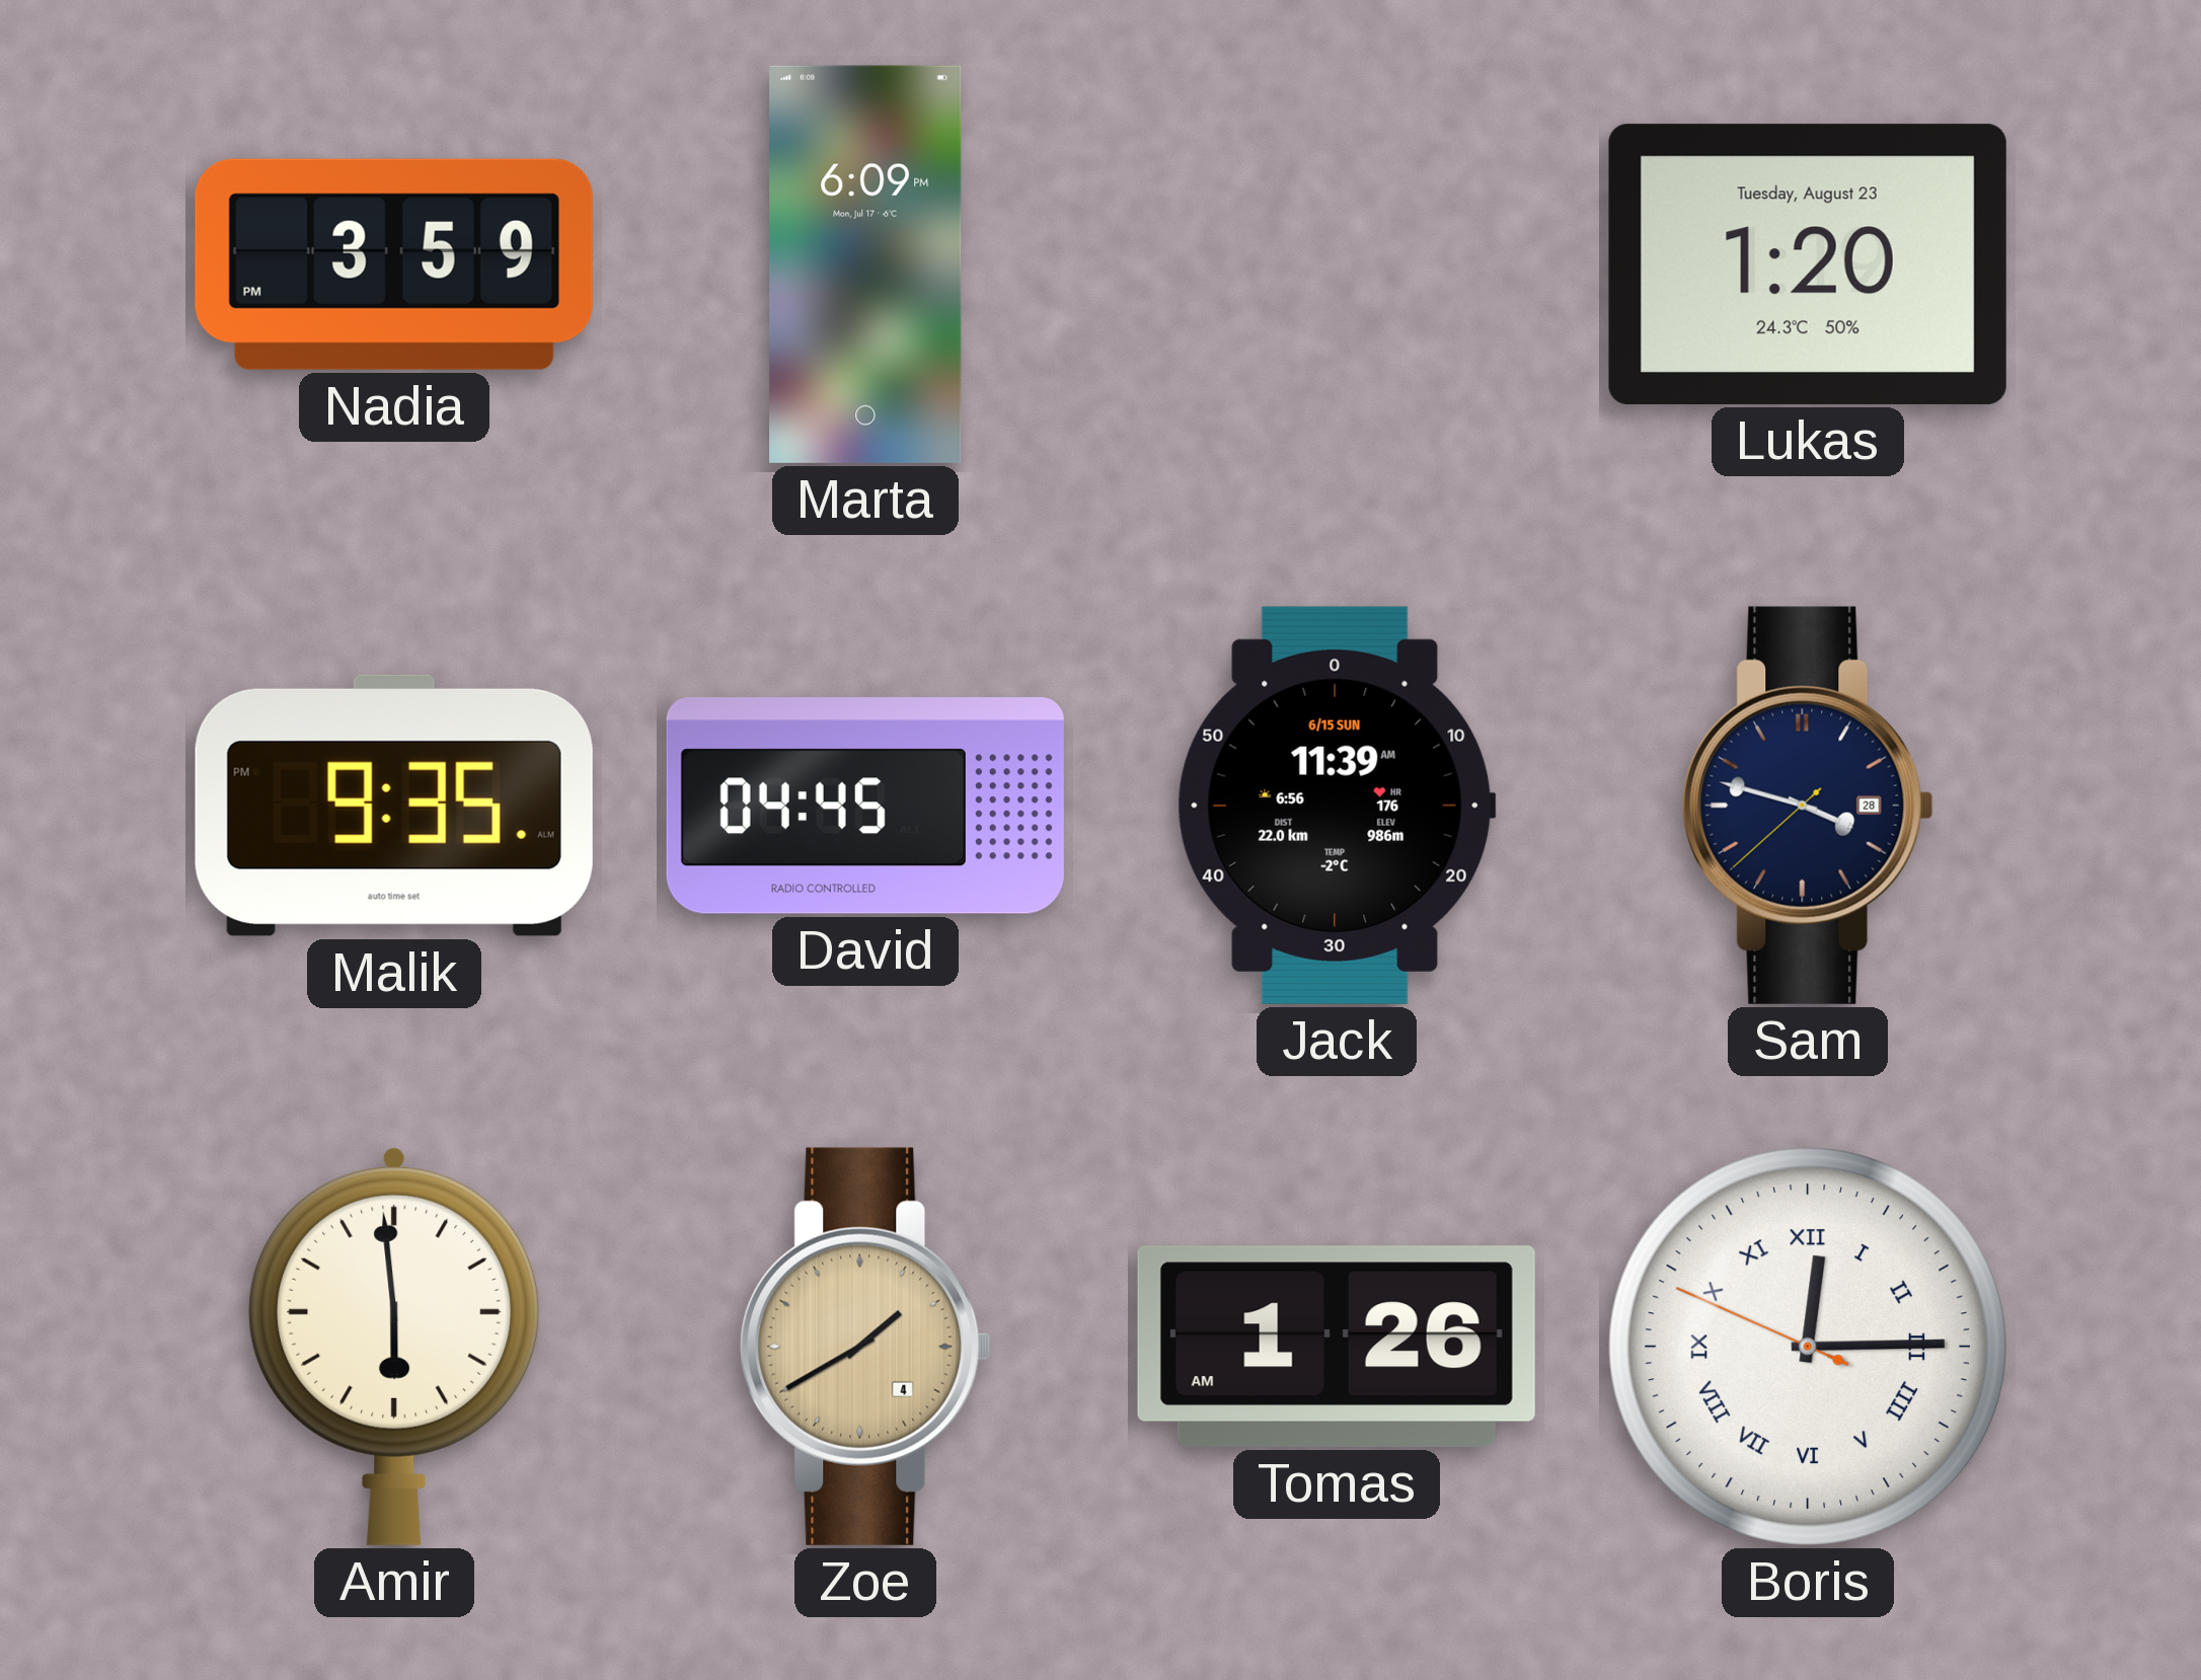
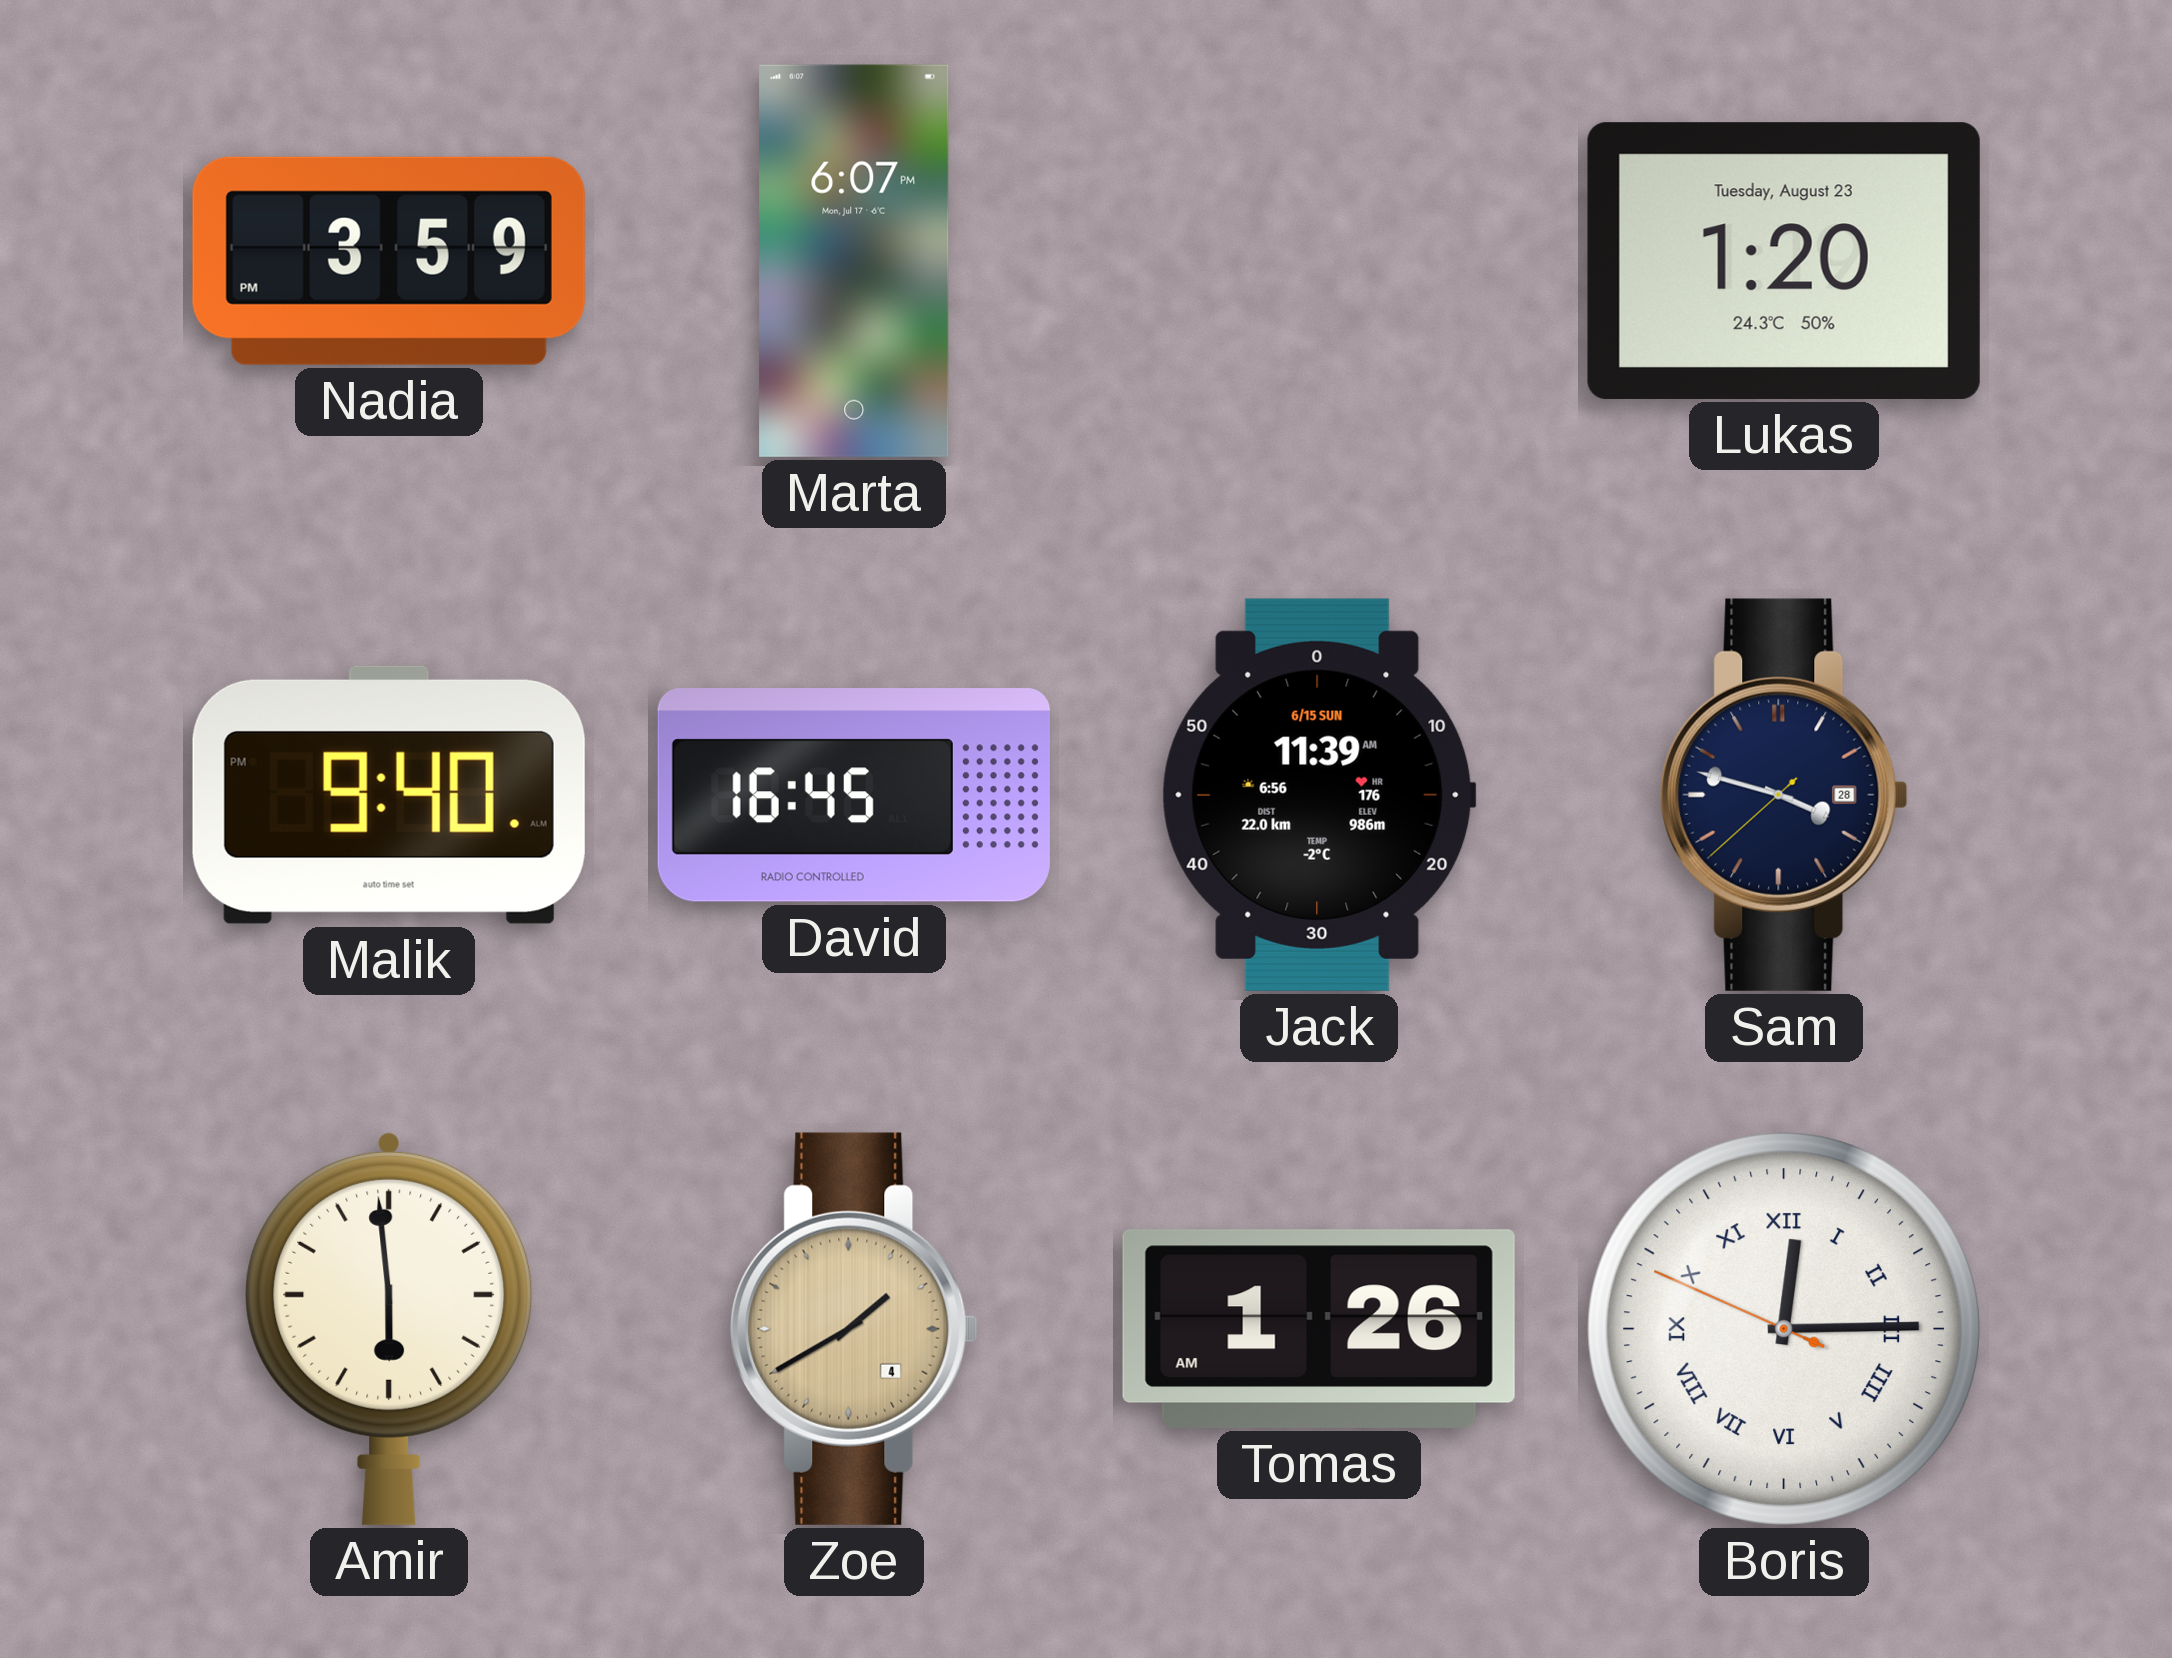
Marta: 6:09 -> 6:07
Malik: 9:35 -> 9:40
David: 04:45 -> 16:45
